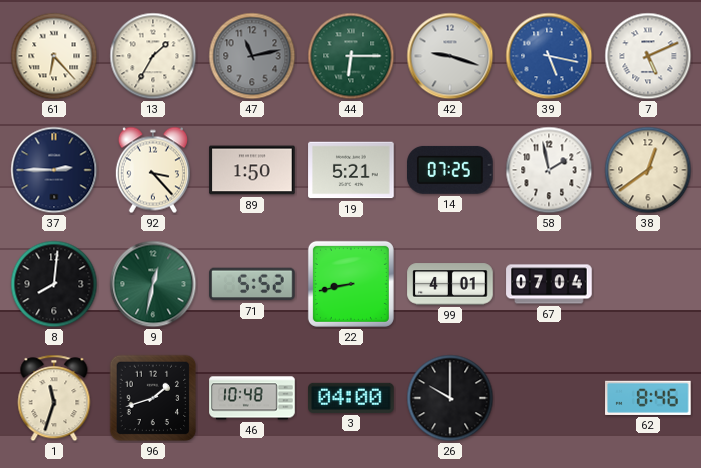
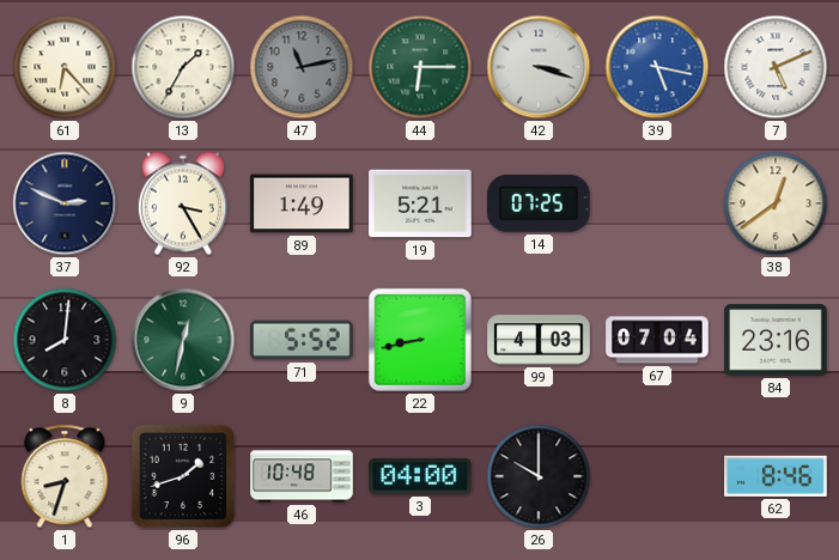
42: 9:18 -> 3:18
37: 2:45 -> 2:49
92: 3:23 -> 3:25
89: 1:50 -> 1:49
58: 1:58 -> none
99: 4:01 -> 4:03
84: none -> 23:16
1: 11:33 -> 8:33
